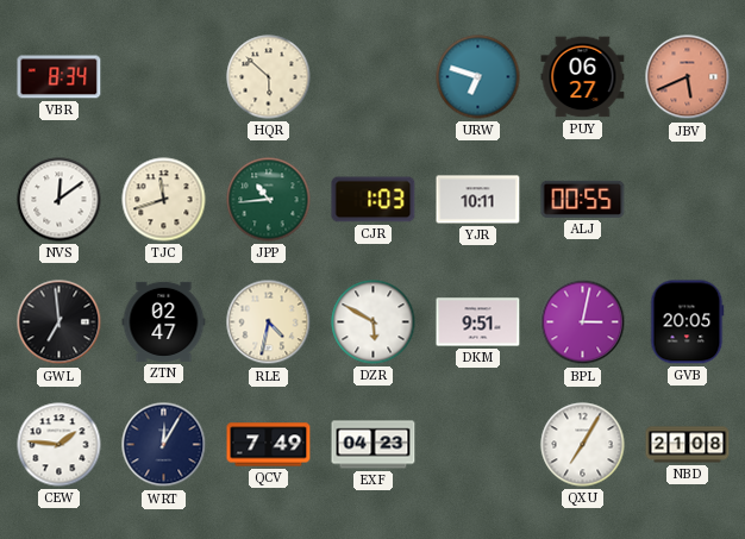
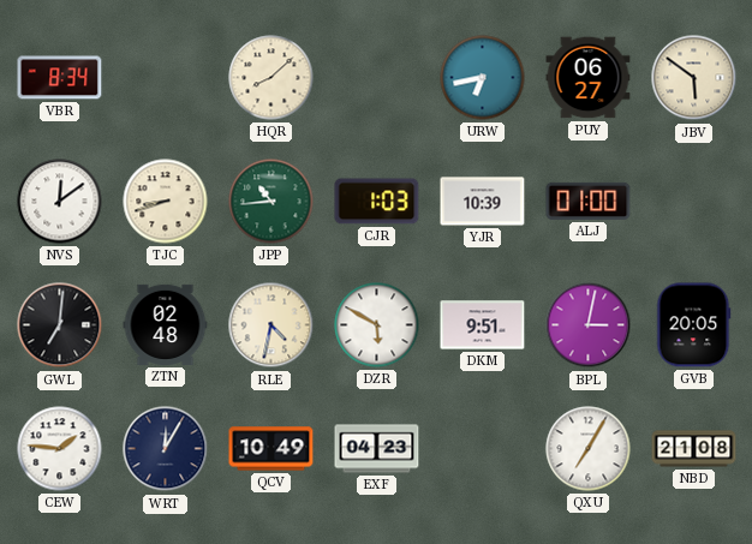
HQR: 5:52 -> 8:08
URW: 6:48 -> 6:43
JBV: 5:41 -> 5:51
JBV dial: salmon -> cream
TJC: 11:42 -> 8:42
YJR: 10:11 -> 10:39
ALJ: 00:55 -> 01:00
GWL: 6:59 -> 7:01
ZTN: 02:47 -> 02:48
QCV: 7:49 -> 10:49
